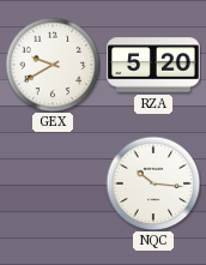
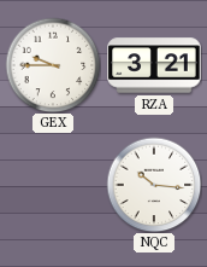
GEX: 9:40 -> 9:45
RZA: 5:20 -> 3:21
